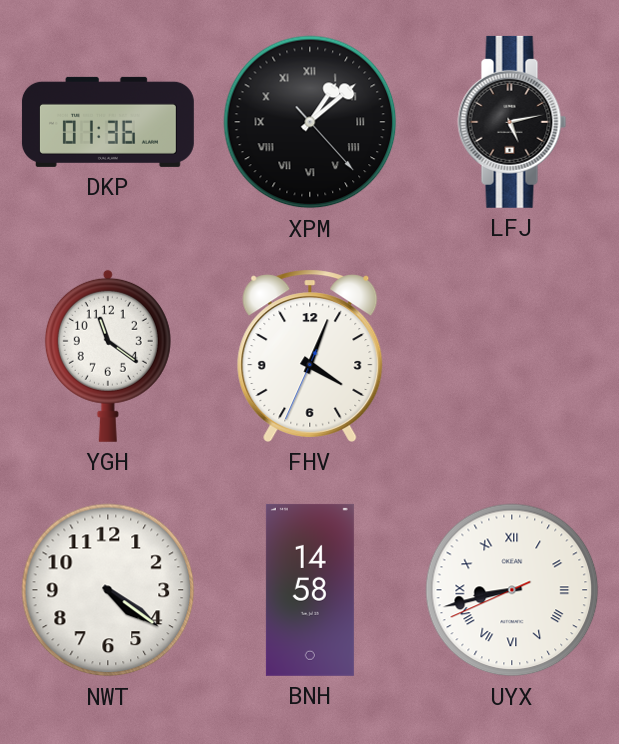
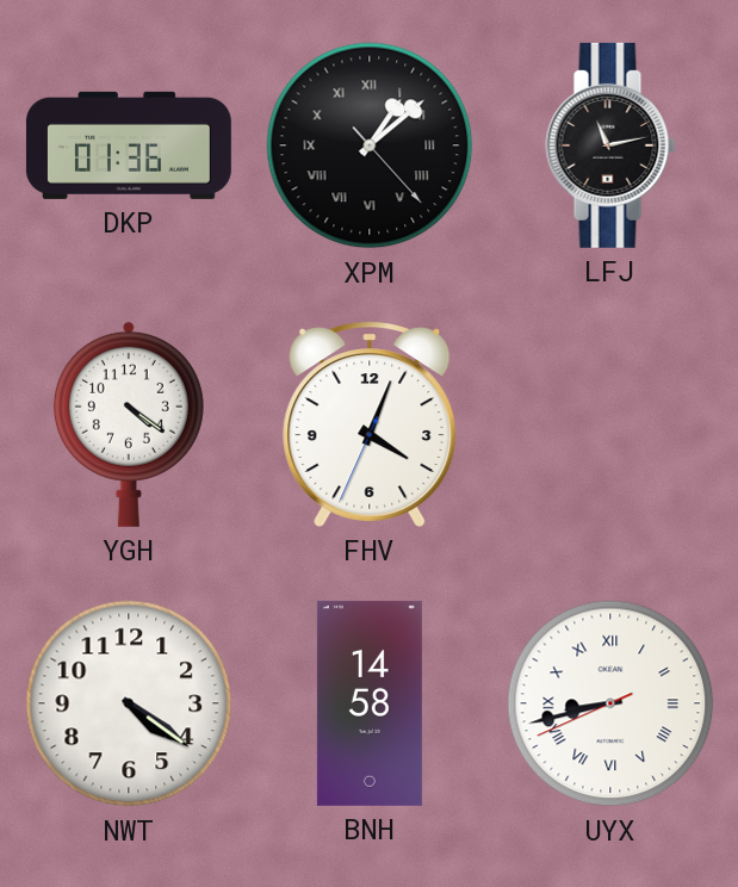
LFJ: 5:13 -> 11:13
YGH: 11:21 -> 4:21
